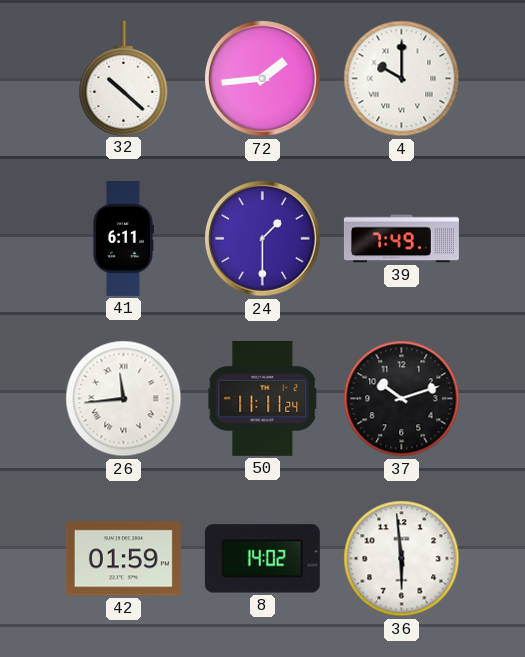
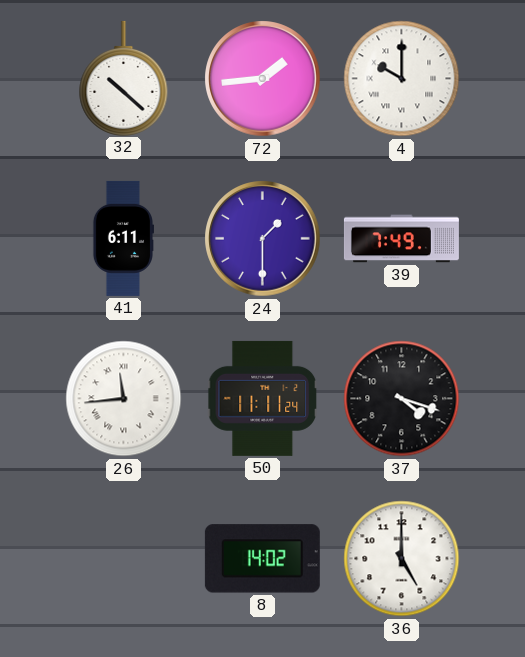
37: 10:12 -> 4:18
42: 01:59 -> none
36: 5:59 -> 5:00
